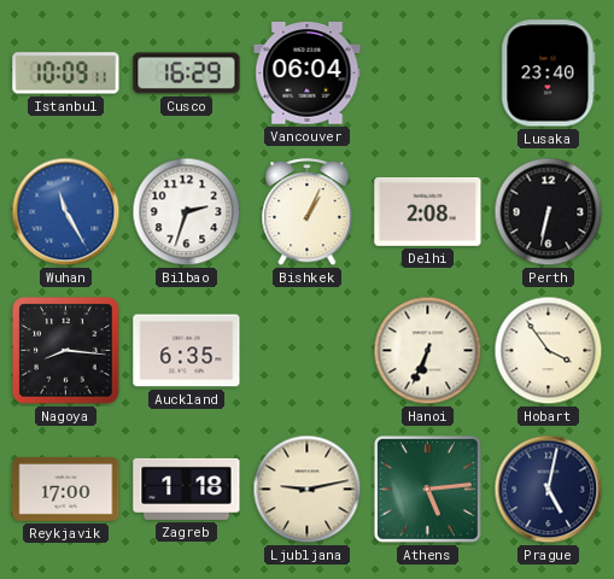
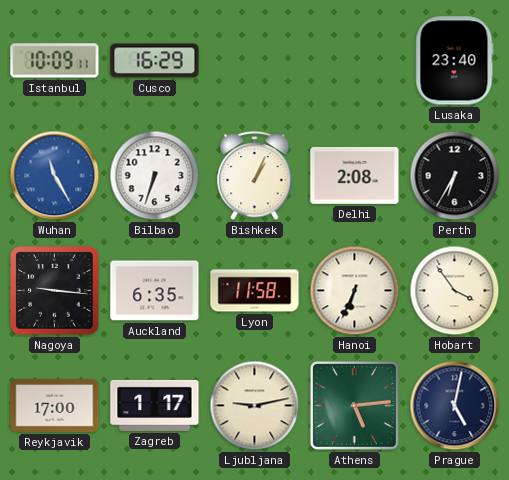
Vancouver: 06:04 -> none
Bilbao: 2:33 -> 6:33
Perth: 6:32 -> 6:35
Nagoya: 8:16 -> 9:16
Lyon: none -> 11:58
Zagreb: 1:18 -> 1:17
